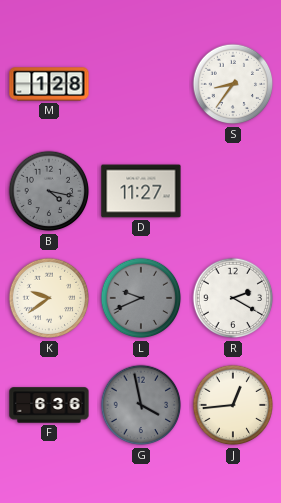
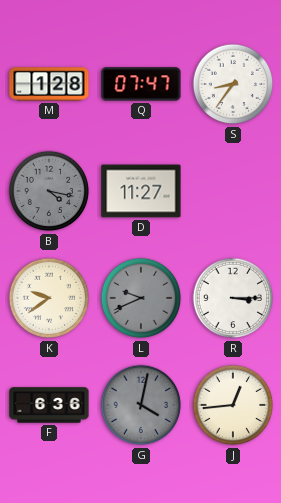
Q: none -> 07:47
R: 2:20 -> 3:15
G: 3:58 -> 4:02
